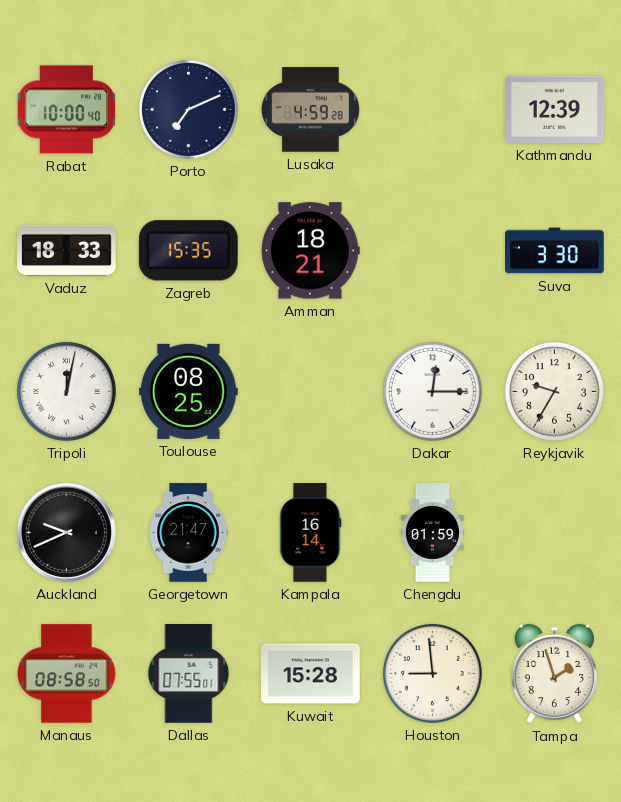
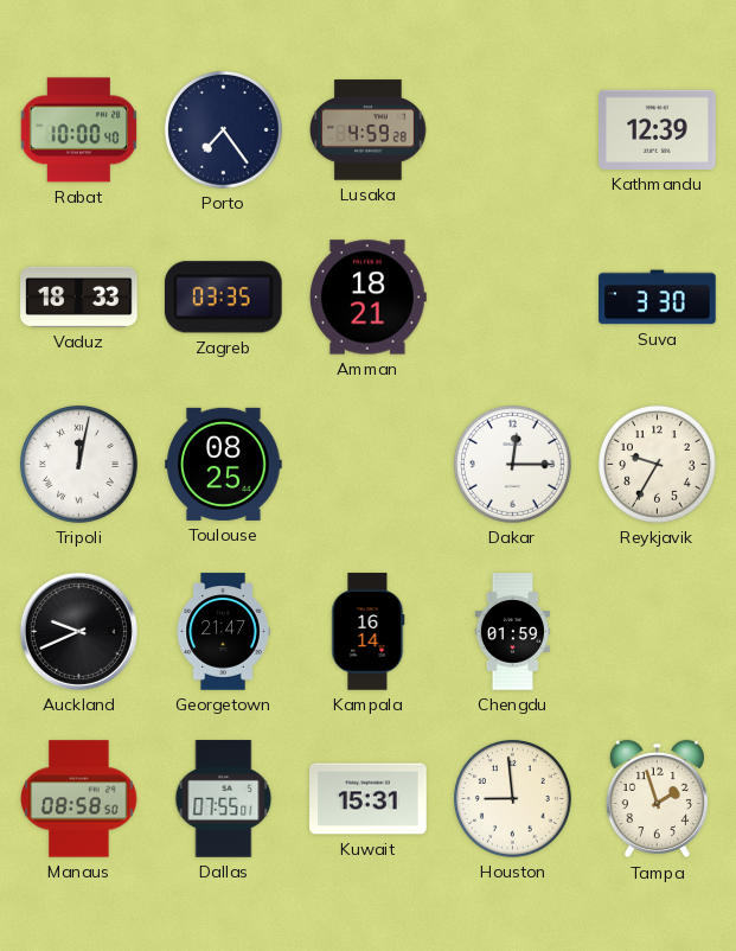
Porto: 7:11 -> 7:24
Zagreb: 15:35 -> 03:35
Kuwait: 15:28 -> 15:31
